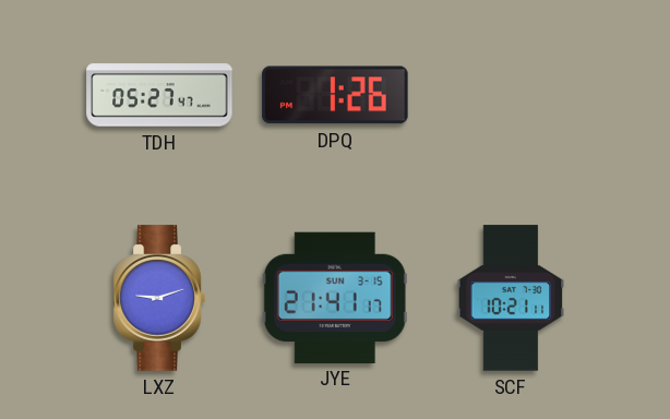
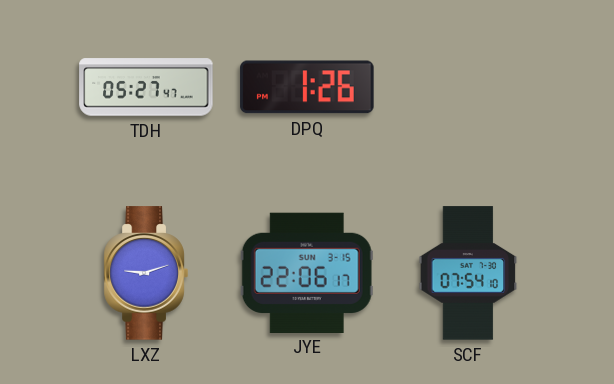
JYE: 21:41 -> 22:06
SCF: 10:21 -> 07:54
